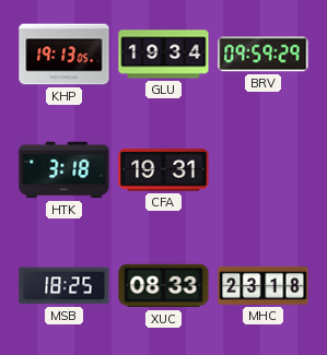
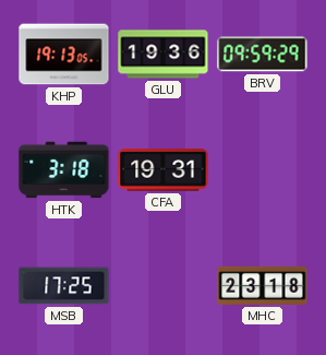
GLU: 19:34 -> 19:36
MSB: 18:25 -> 17:25
XUC: 08:33 -> none
